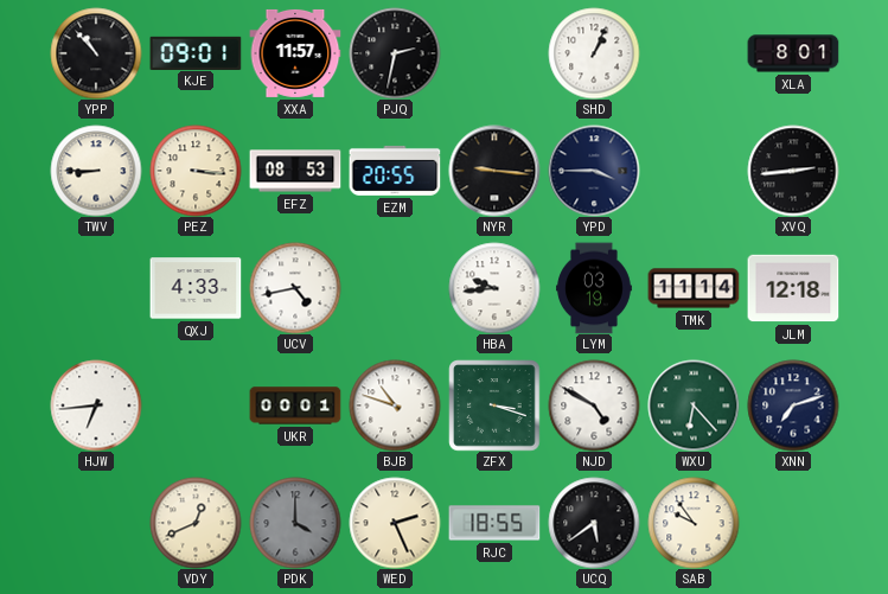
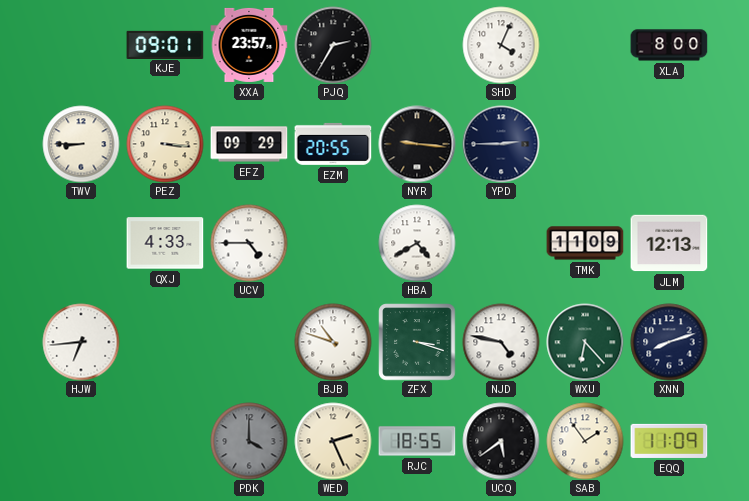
YPP: 10:53 -> none
XXA: 11:57 -> 23:57
PJQ: 2:32 -> 2:35
SHD: 1:04 -> 4:04
XLA: 8:01 -> 8:00
EFZ: 08:53 -> 09:29
YPD: 3:45 -> 2:45
XVQ: 2:44 -> none
UCV: 4:43 -> 4:45
HBA: 9:44 -> 4:40
LYM: 03:19 -> none
TMK: 11:14 -> 11:09
JLM: 12:18 -> 12:13
UKR: 00:01 -> none
NJD: 4:50 -> 4:47
XNN: 7:12 -> 8:12
VDY: 12:41 -> none
SAB: 9:54 -> 1:54
EQQ: none -> 11:09
